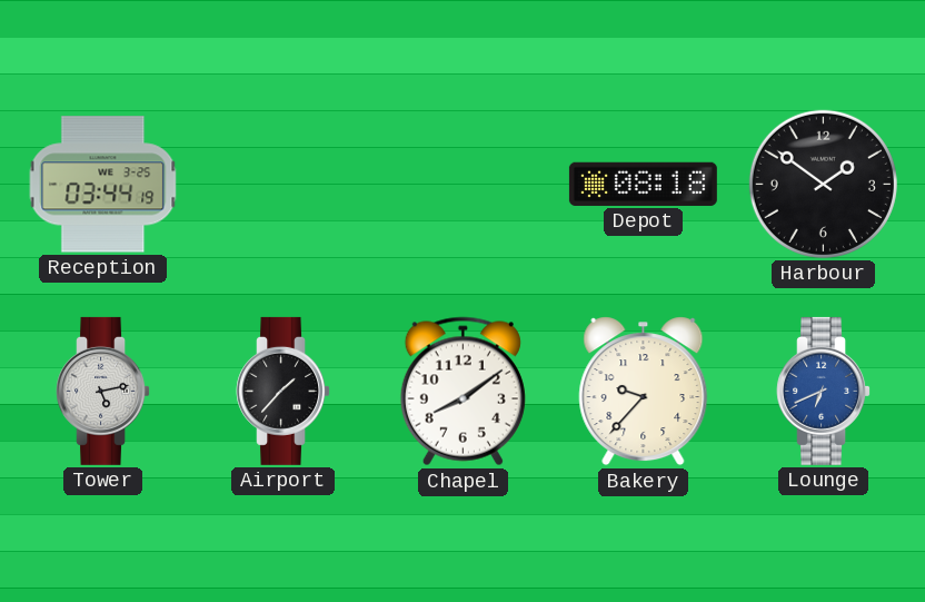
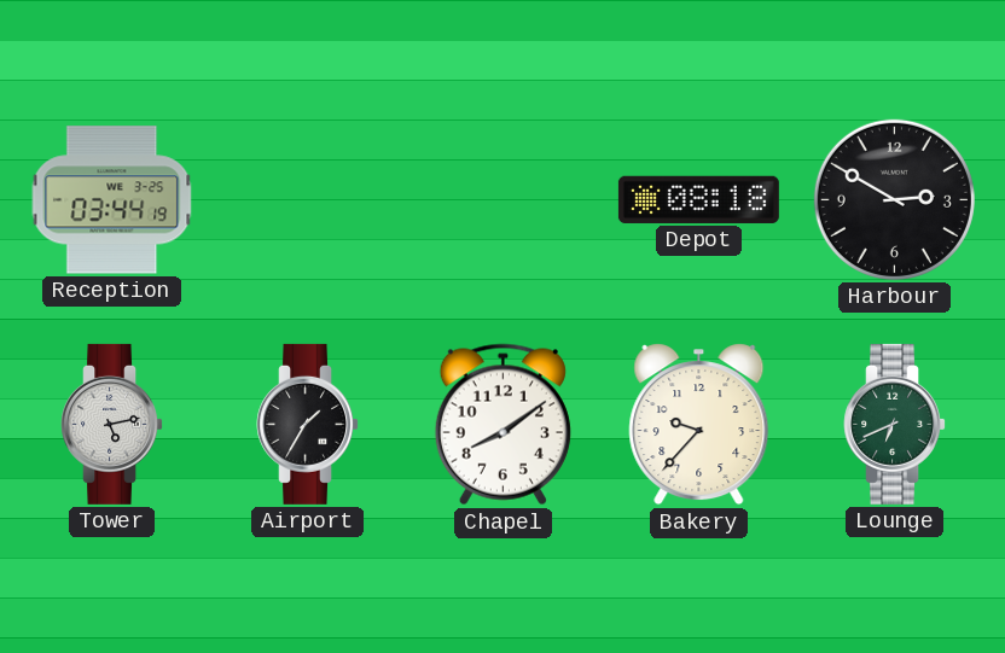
Harbour: 1:51 -> 2:50
Airport: 1:37 -> 1:35
Lounge dial: blue -> green
